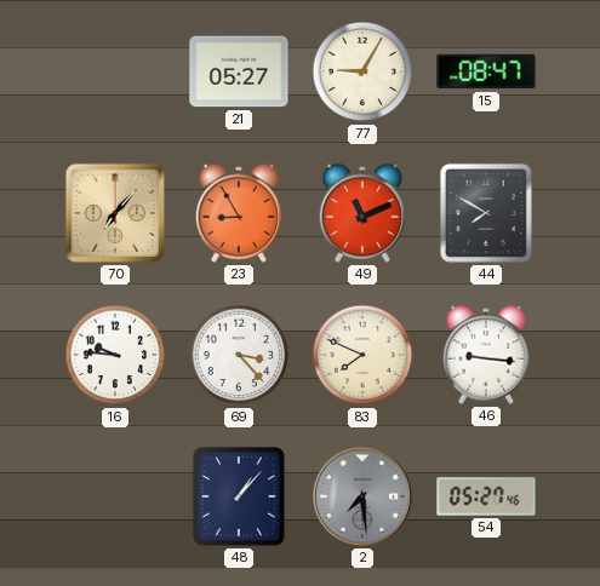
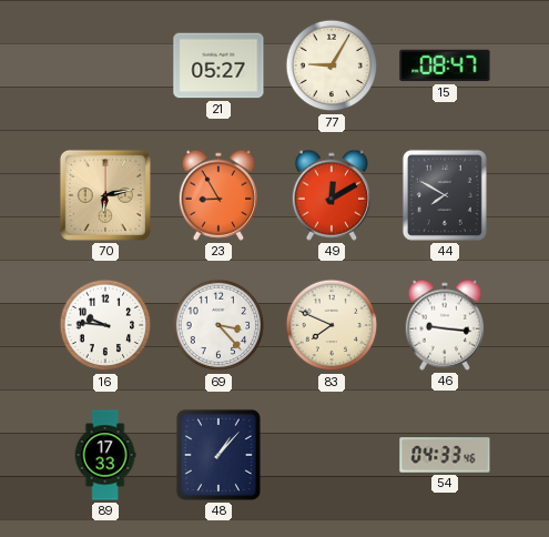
70: 7:07 -> 6:13
49: 11:11 -> 12:10
89: none -> 17:33
2: 7:29 -> none
54: 05:27 -> 04:33
